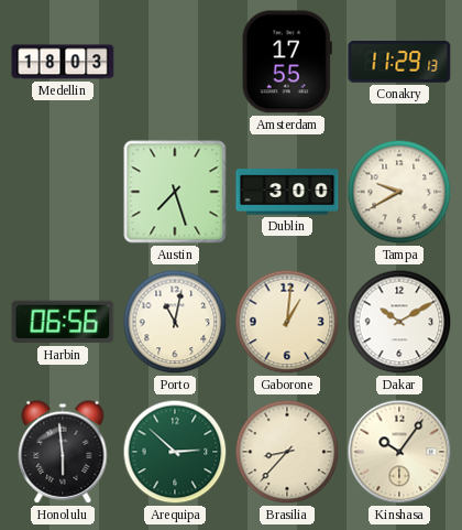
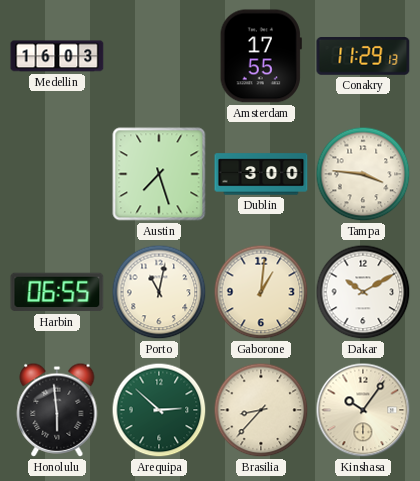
Medellin: 18:03 -> 16:03
Tampa: 9:40 -> 3:46
Harbin: 06:56 -> 06:55
